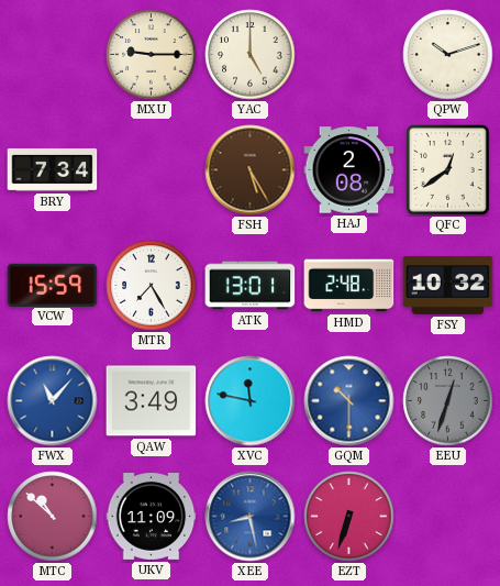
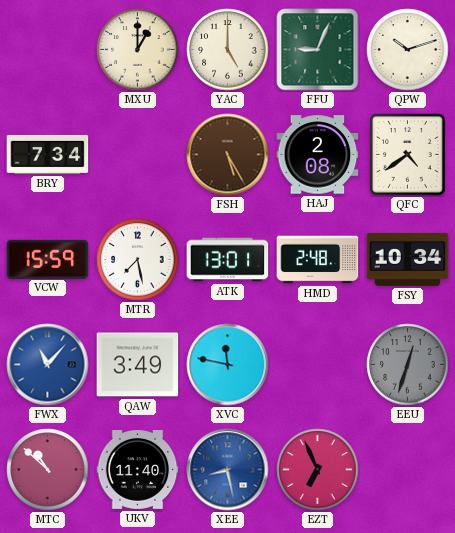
MXU: 9:15 -> 1:00
FFU: none -> 9:04
QFC: 12:39 -> 4:39
MTR: 7:25 -> 7:28
FSY: 10:32 -> 10:34
GQM: 10:30 -> none
UKV: 11:09 -> 11:40
EZT: 6:33 -> 6:56
